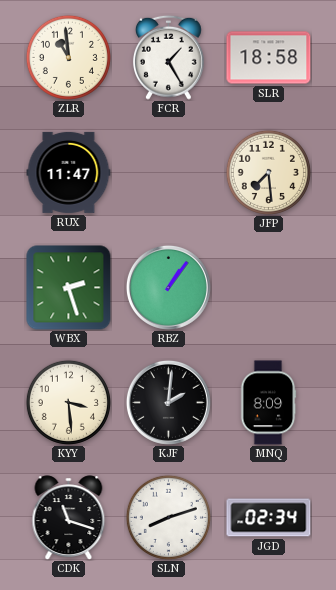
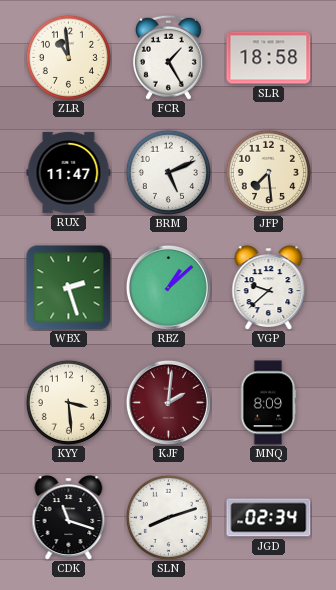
BRM: none -> 5:11
RBZ: 1:06 -> 1:08
VGP: none -> 9:38
KJF dial: black -> burgundy
